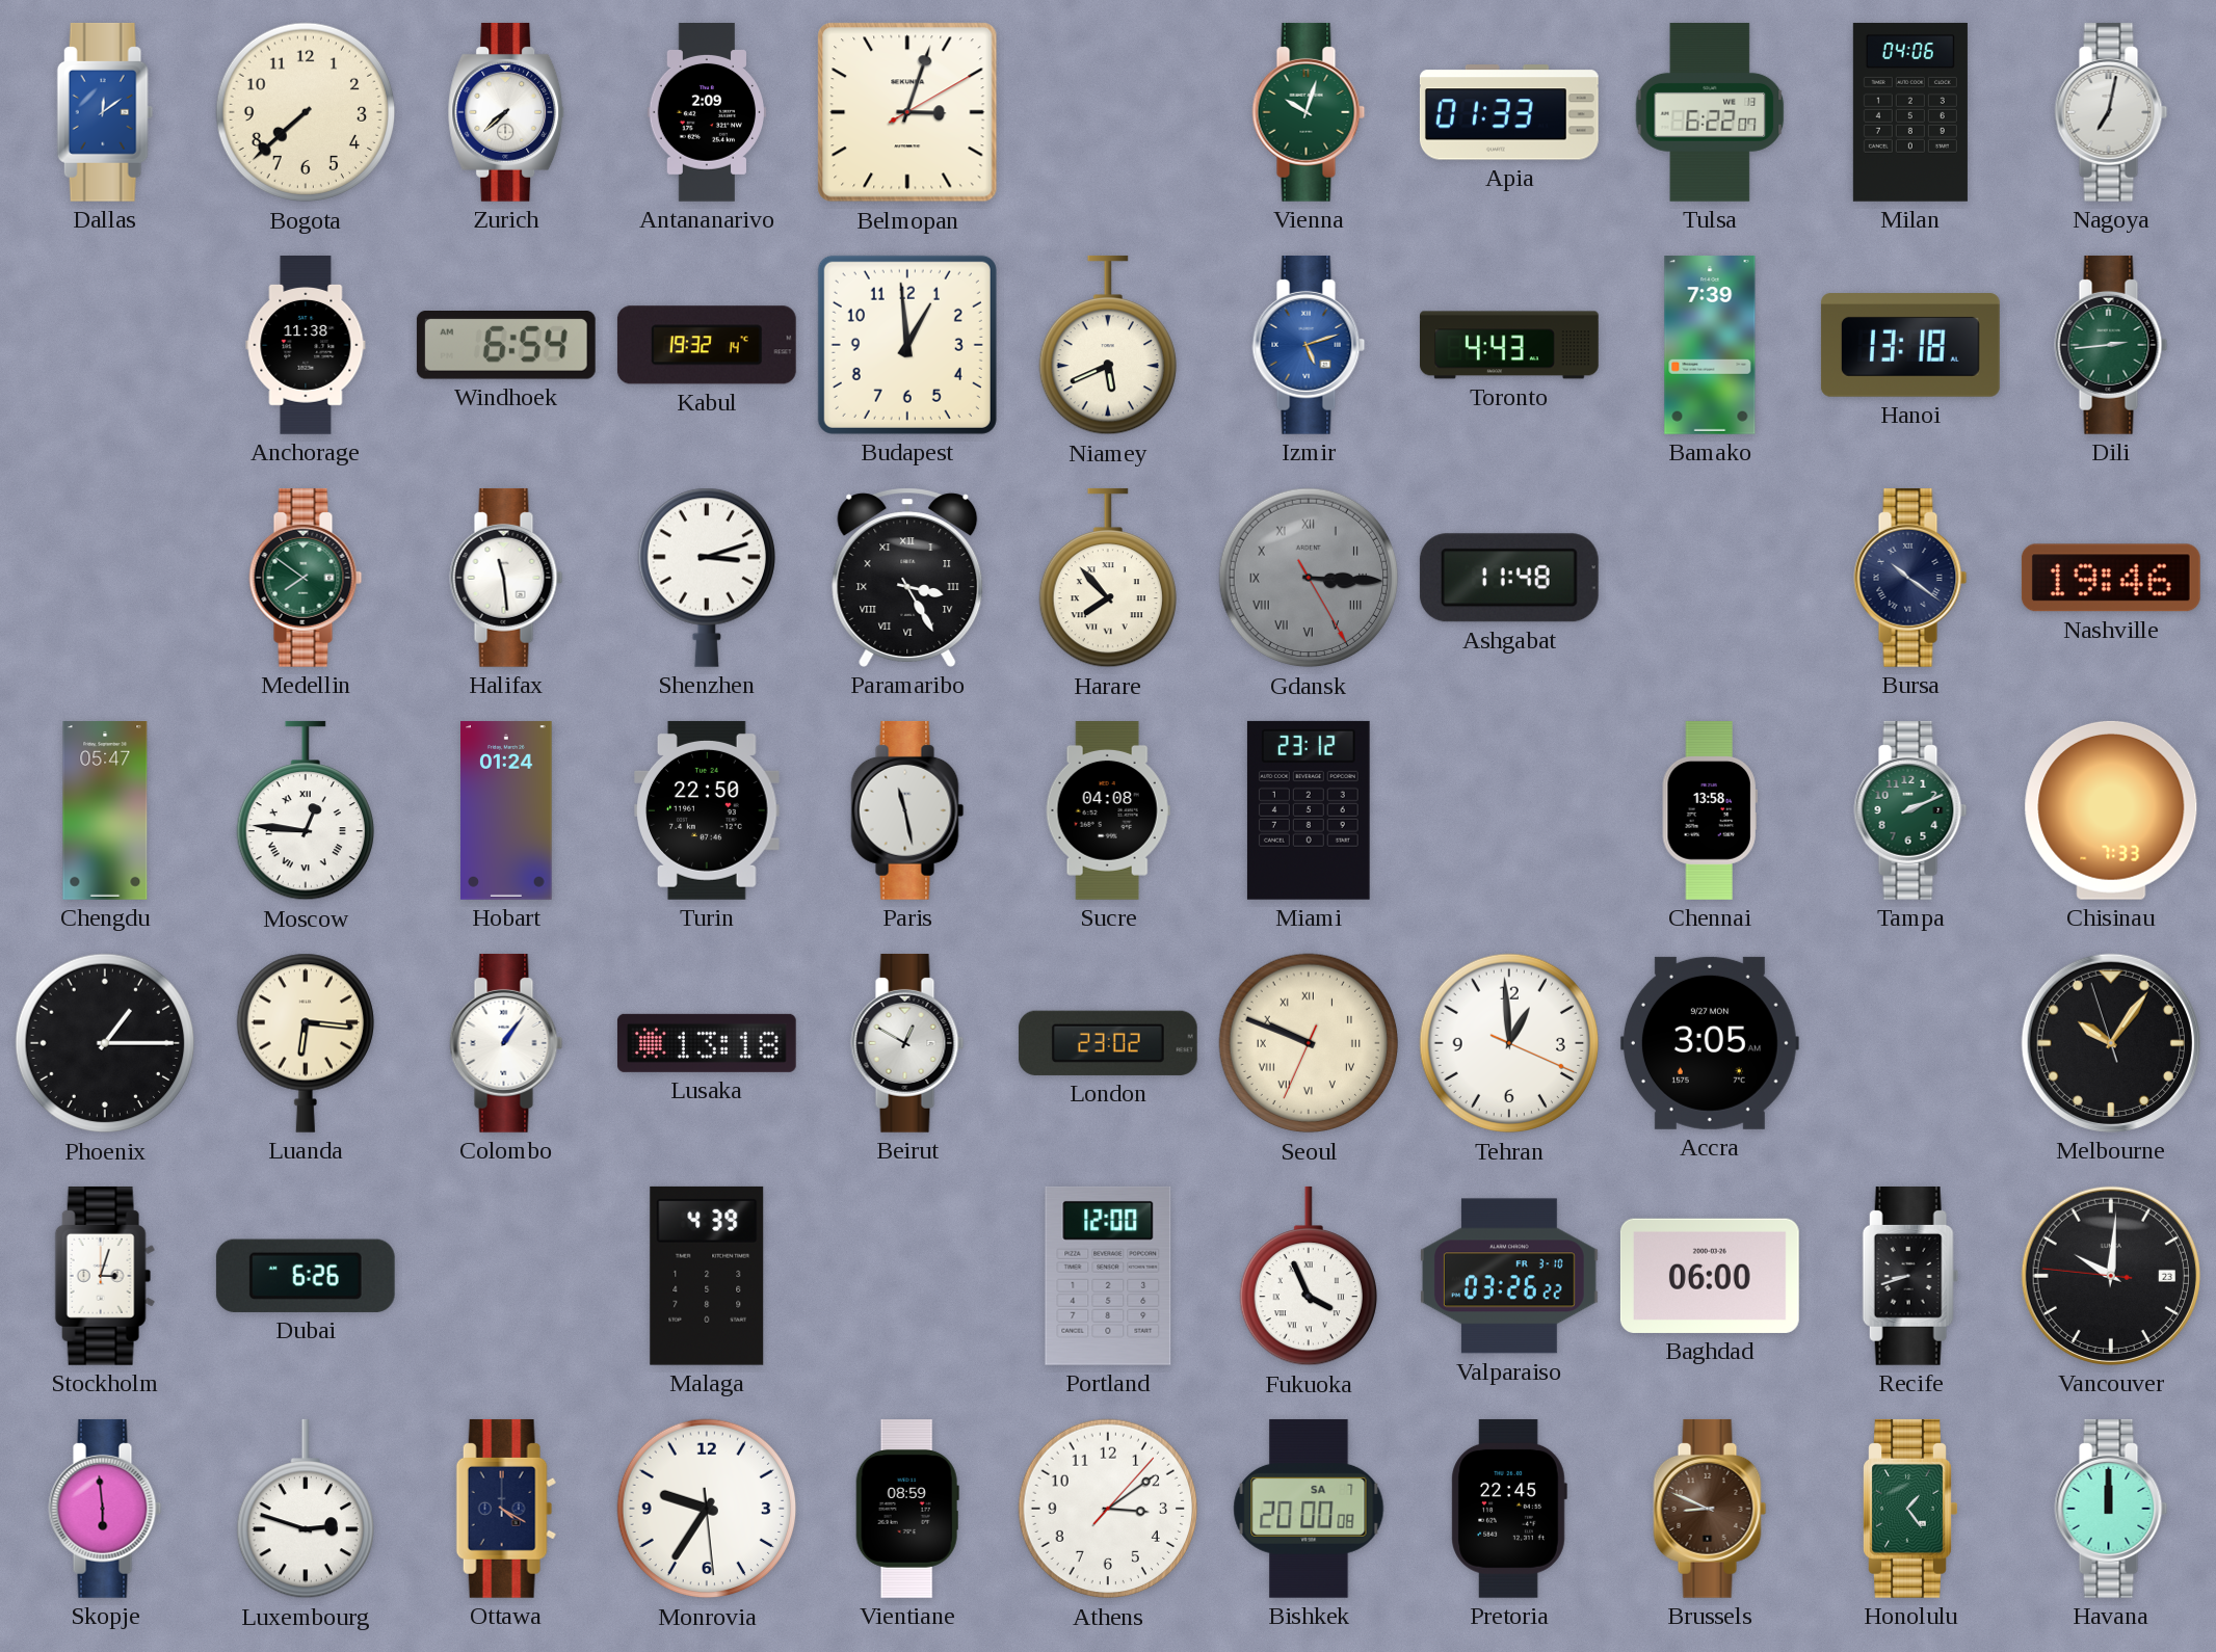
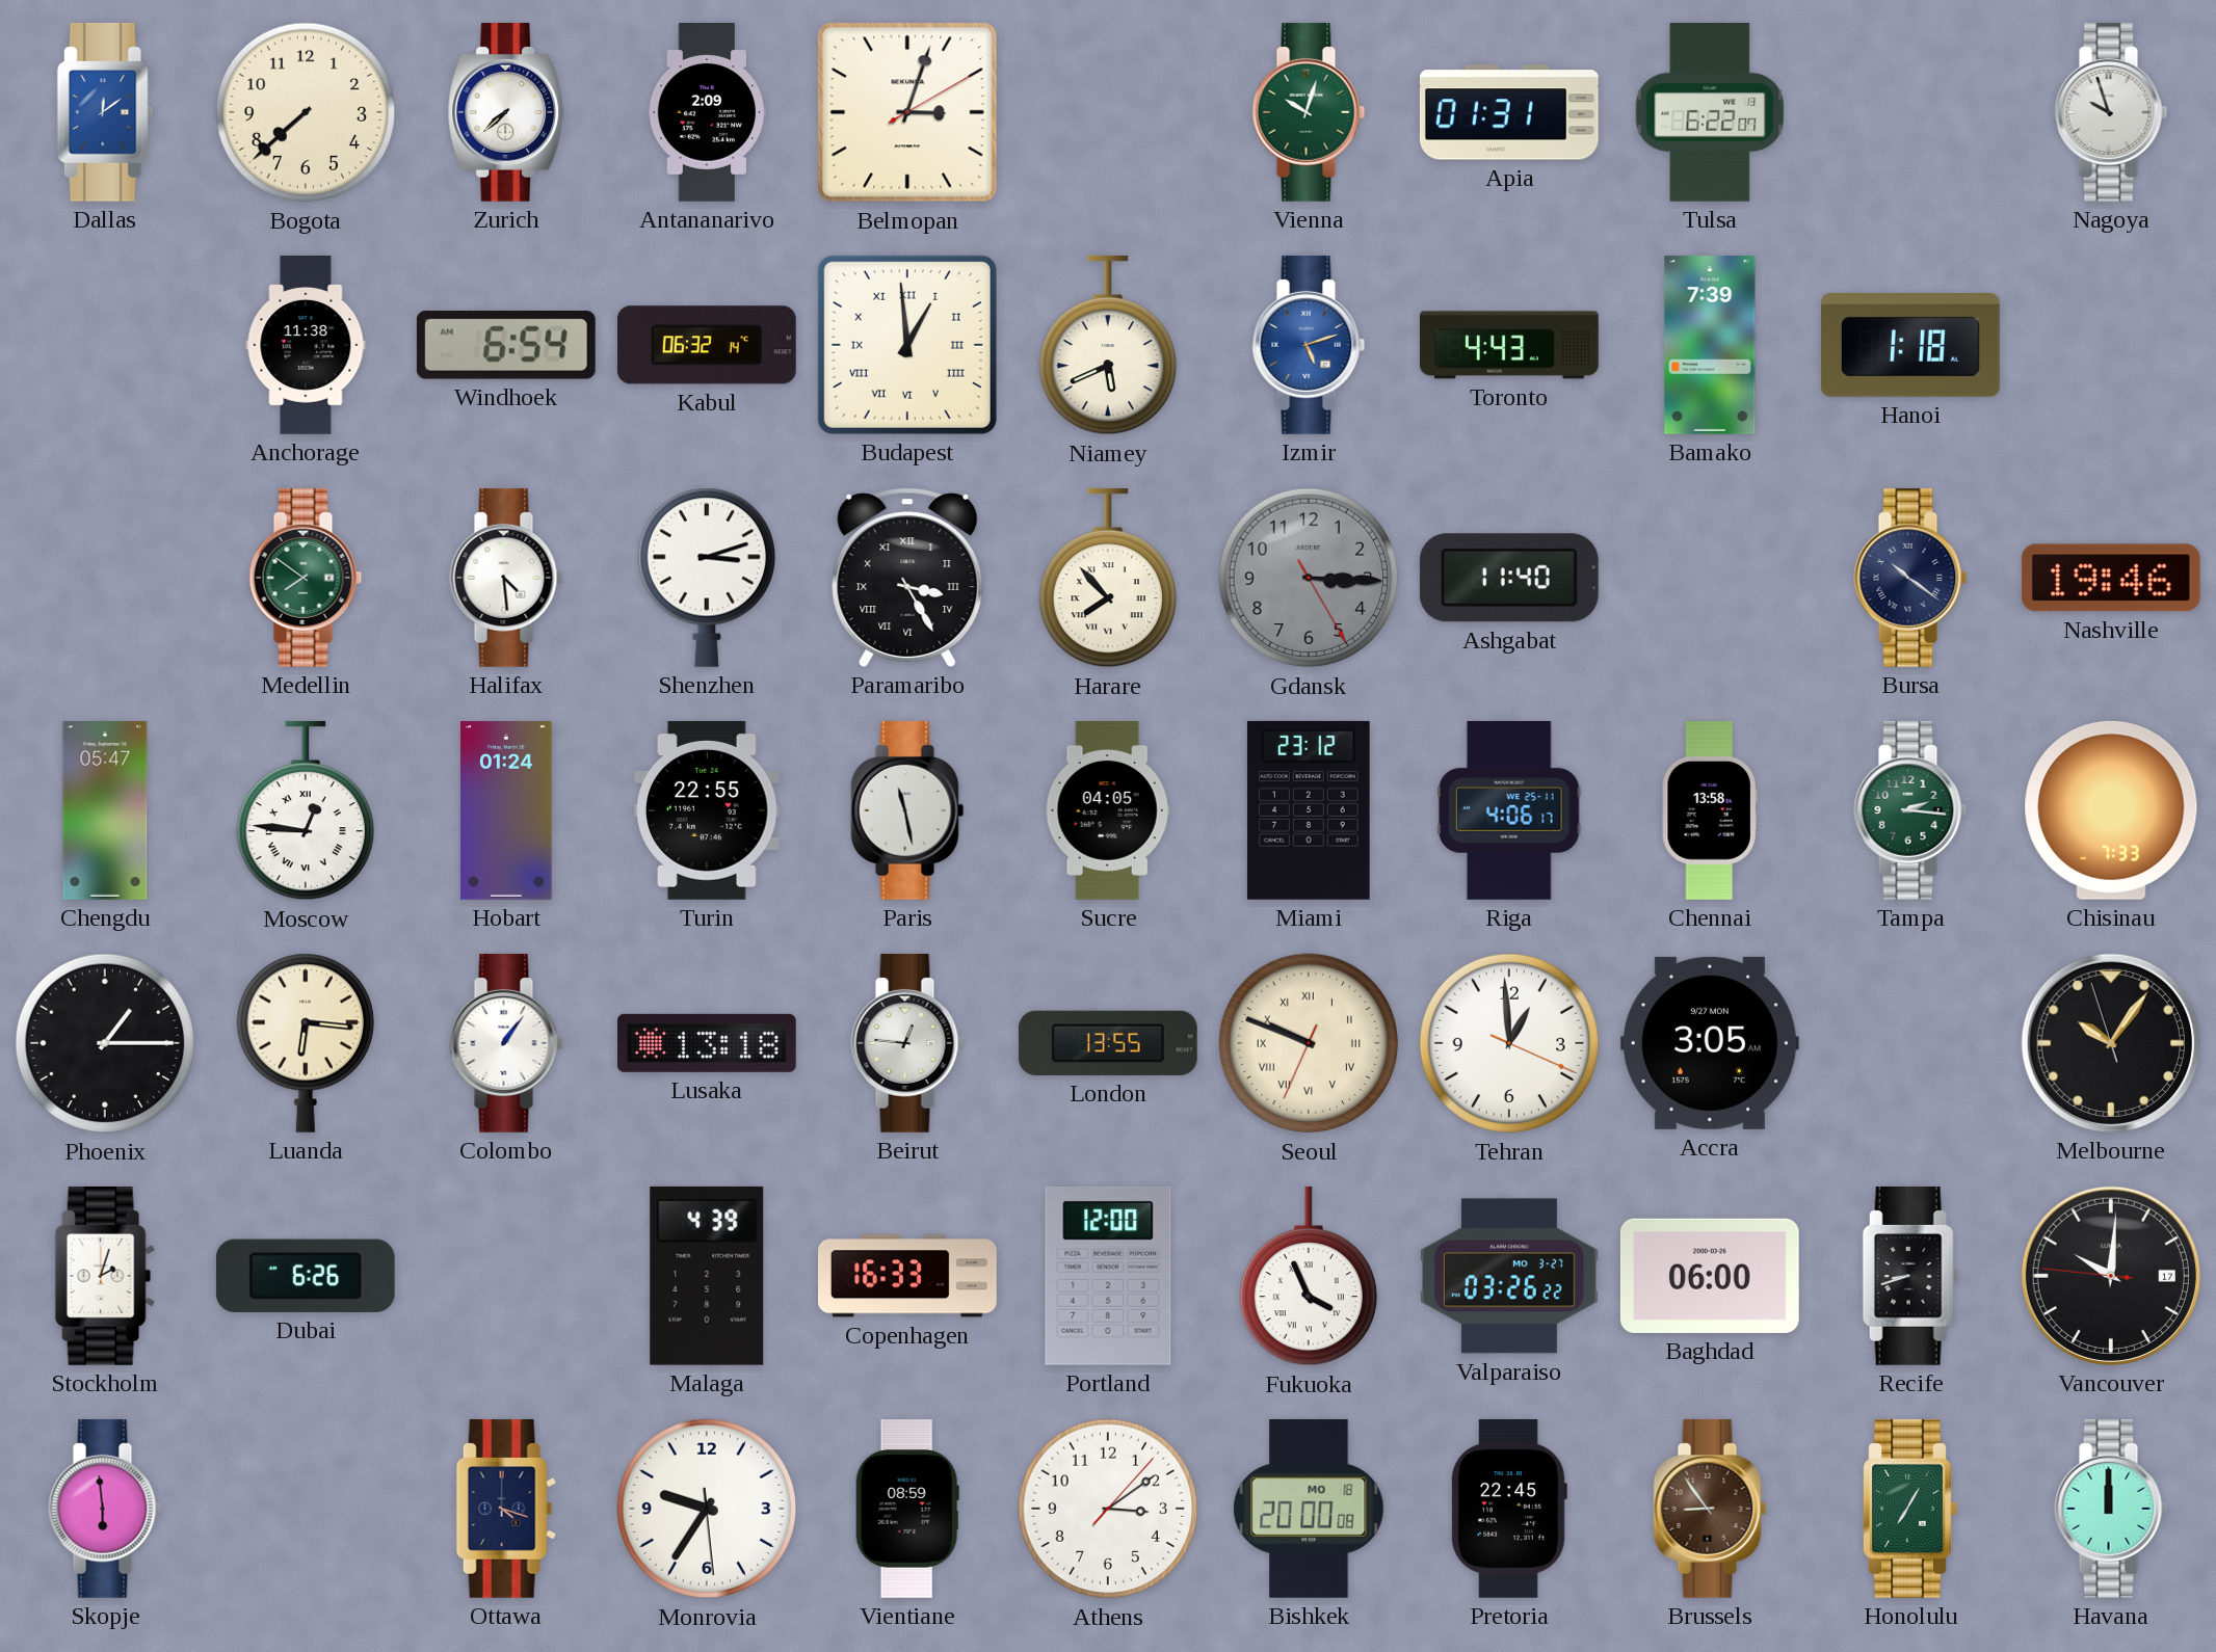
Apia: 01:33 -> 01:31
Milan: 04:06 -> none
Nagoya: 7:02 -> 9:57
Kabul: 19:32 -> 06:32
Budapest numerals: Arabic -> Roman
Hanoi: 13:18 -> 1:18
Dili: 2:44 -> none
Halifax: 11:29 -> 4:29
Gdansk numerals: Roman -> Arabic
Ashgabat: 11:48 -> 11:40
Turin: 22:50 -> 22:55
Sucre: 04:08 -> 04:05
Riga: none -> 4:06
Tampa: 2:11 -> 2:16
Beirut: 12:50 -> 12:46
London: 23:02 -> 13:55
Stockholm: 3:03 -> 2:03
Copenhagen: none -> 16:33
Valparaiso date: FR 3-10 -> MO 3-27
Vancouver date: 23 -> 17
Luxembourg: 2:48 -> none
Ottawa: 4:20 -> 4:18
Bishkek date: SA 7 -> MO 18
Brussels: 8:49 -> 8:54
Honolulu: 1:24 -> 7:05
